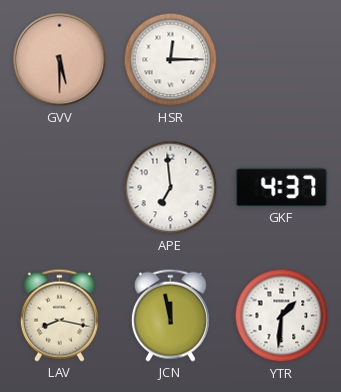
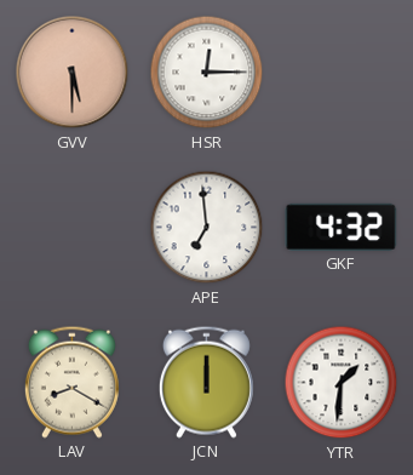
GKF: 4:37 -> 4:32
LAV: 8:17 -> 8:20
JCN: 11:58 -> 12:00
